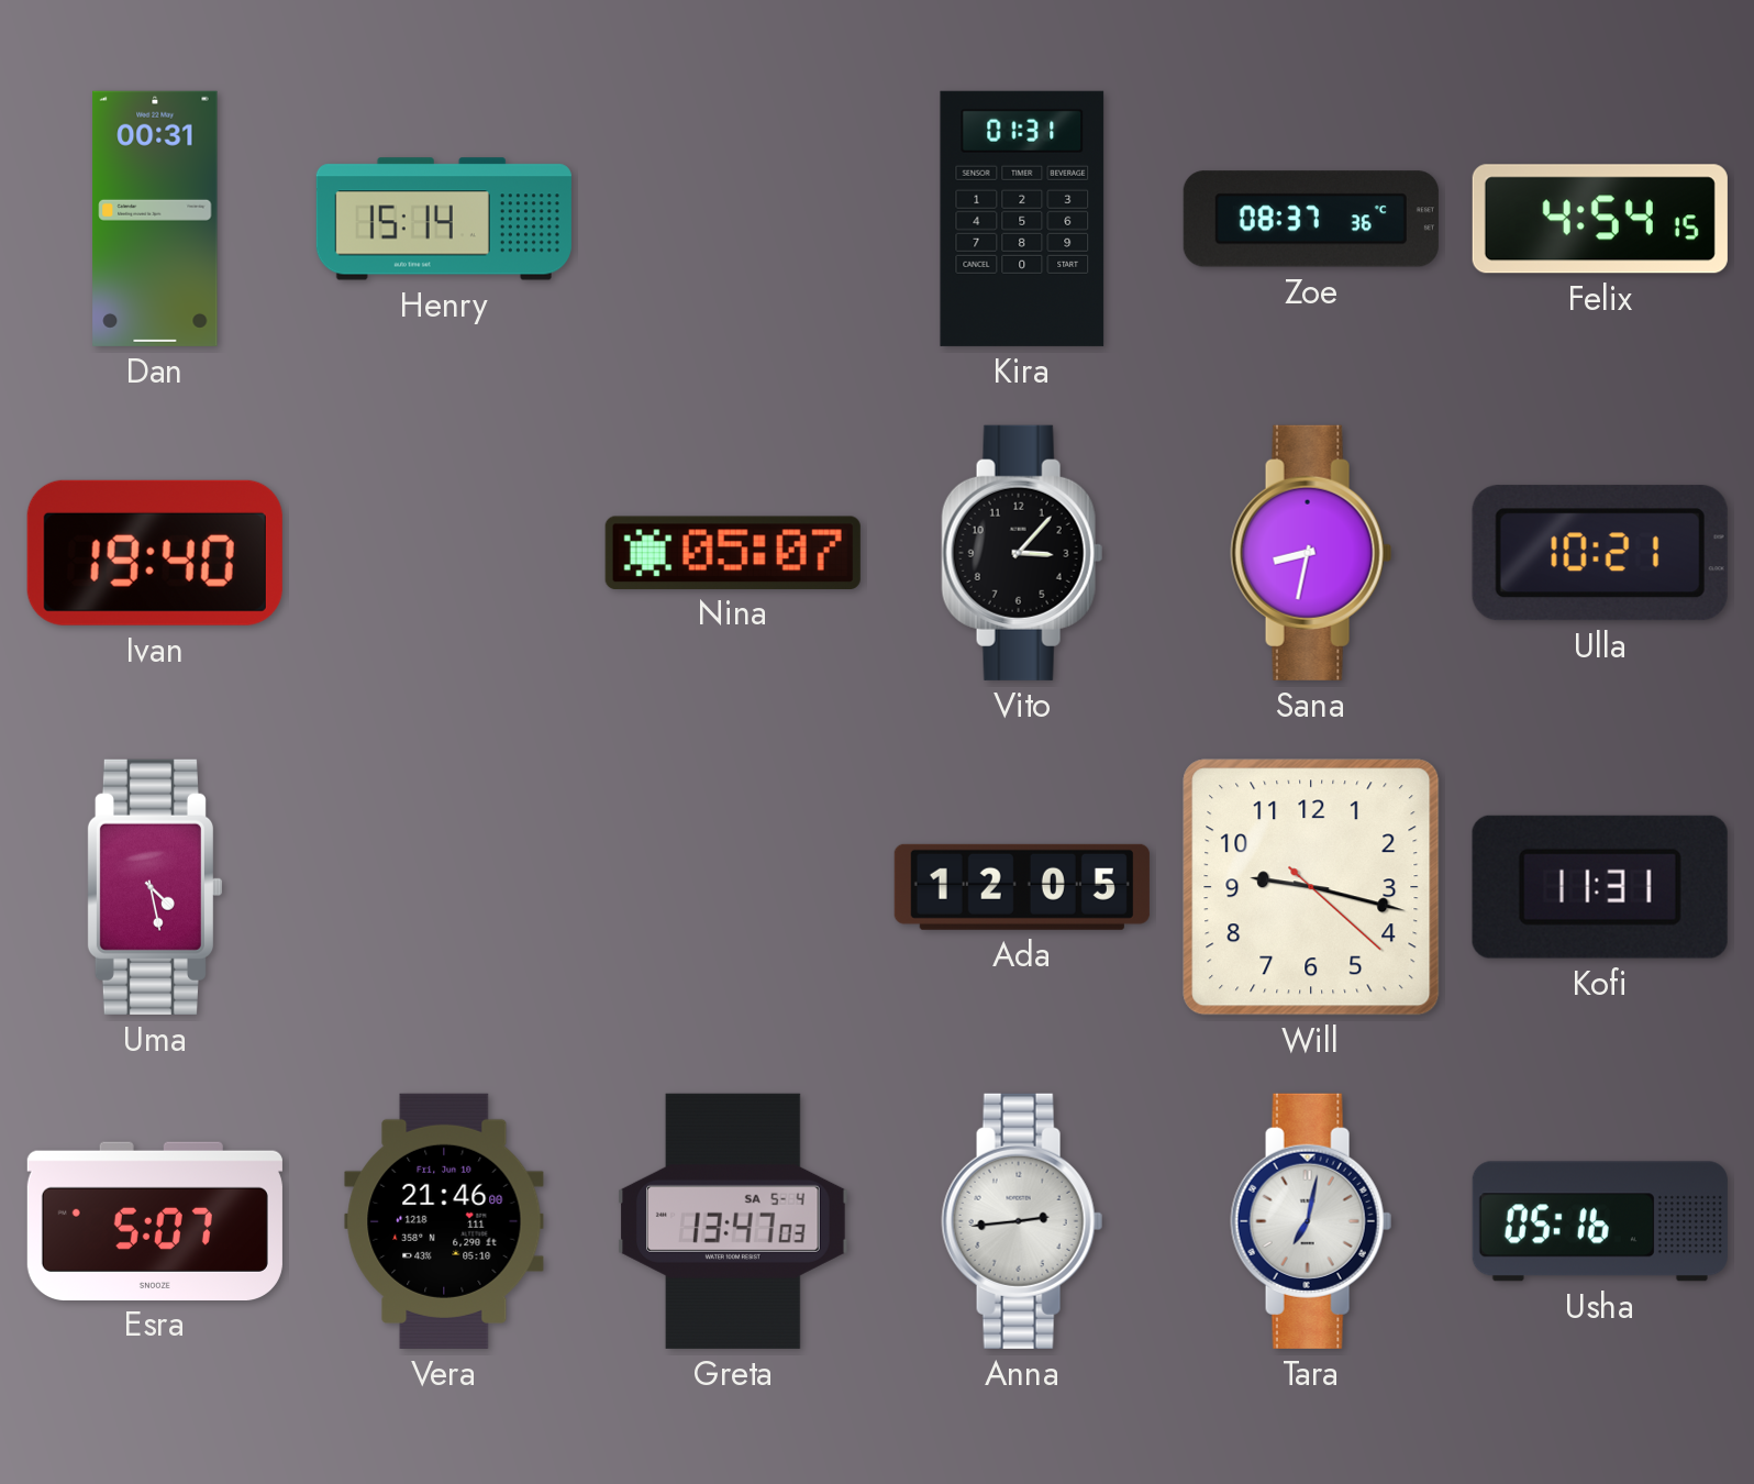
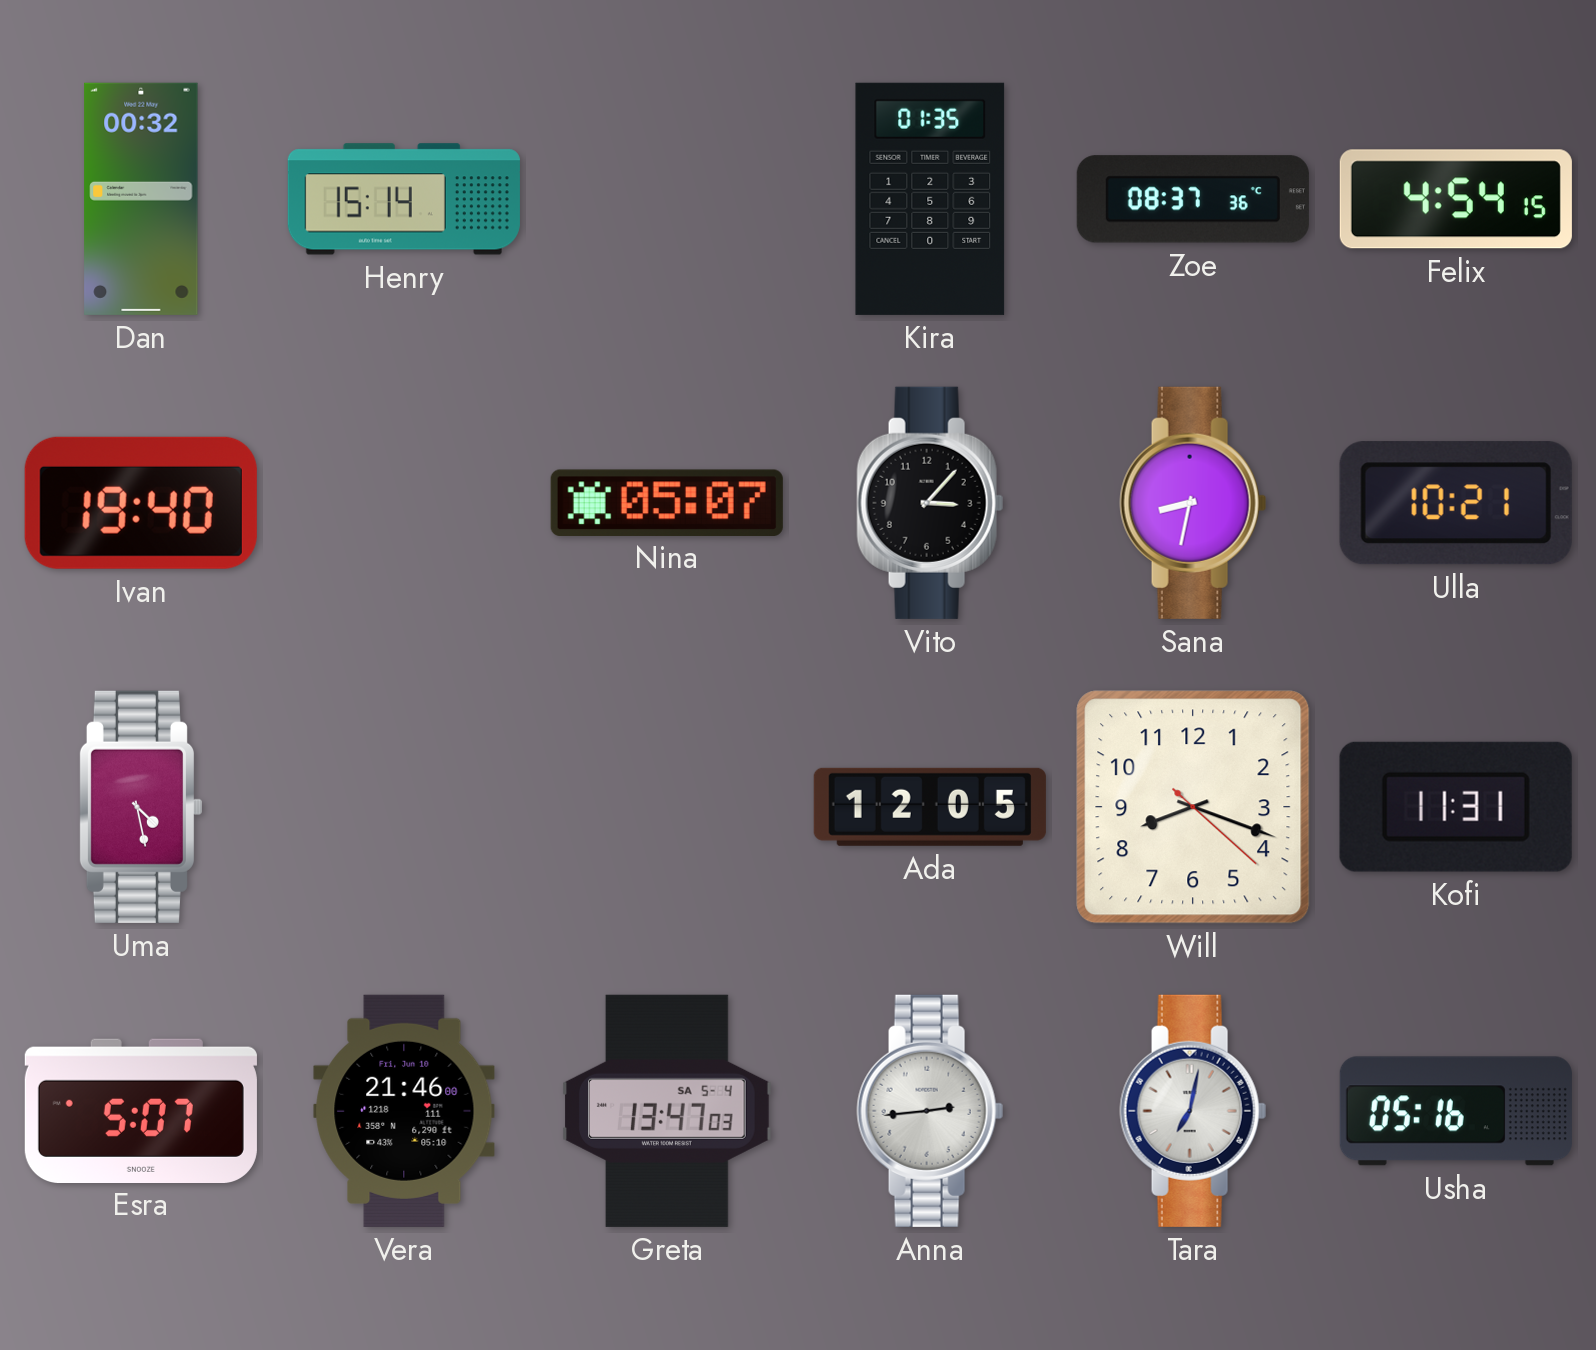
Dan: 00:31 -> 00:32
Kira: 01:31 -> 01:35
Will: 9:17 -> 8:18
